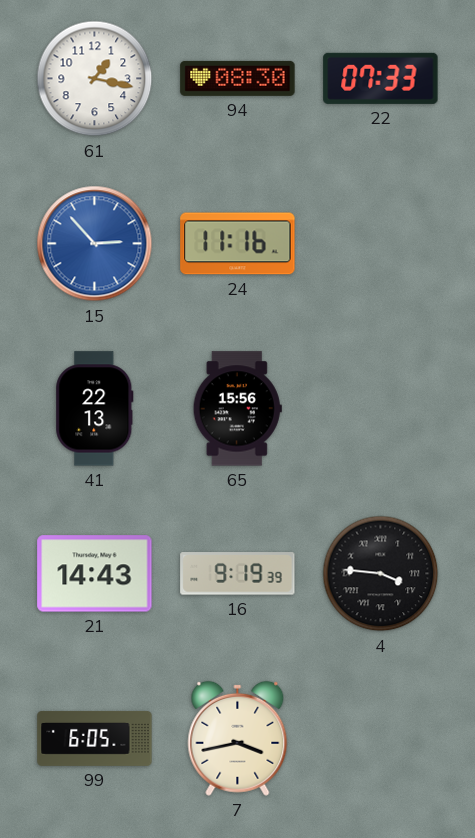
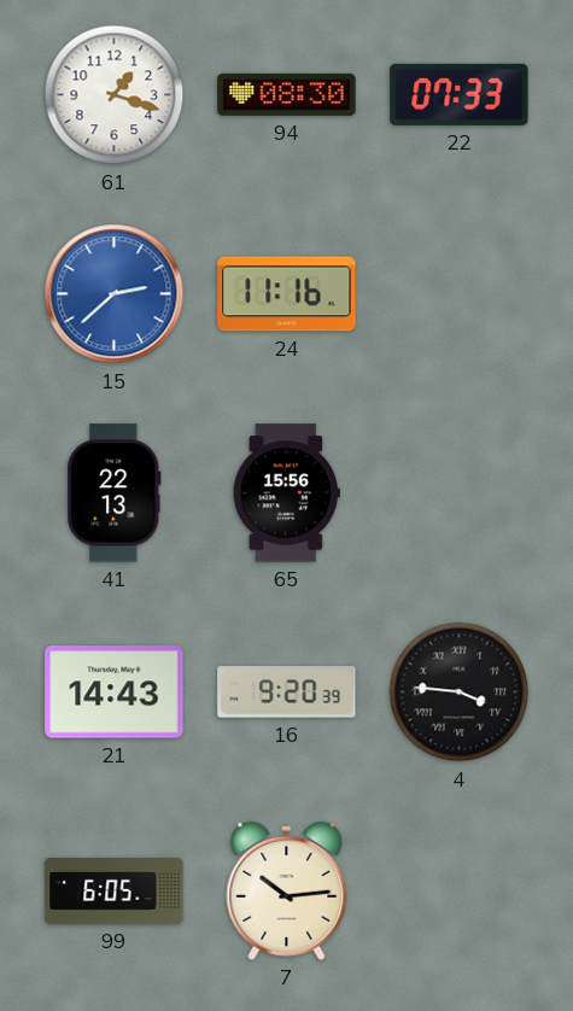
61: 1:17 -> 1:18
15: 2:53 -> 2:38
16: 9:19 -> 9:20
7: 3:43 -> 10:14
